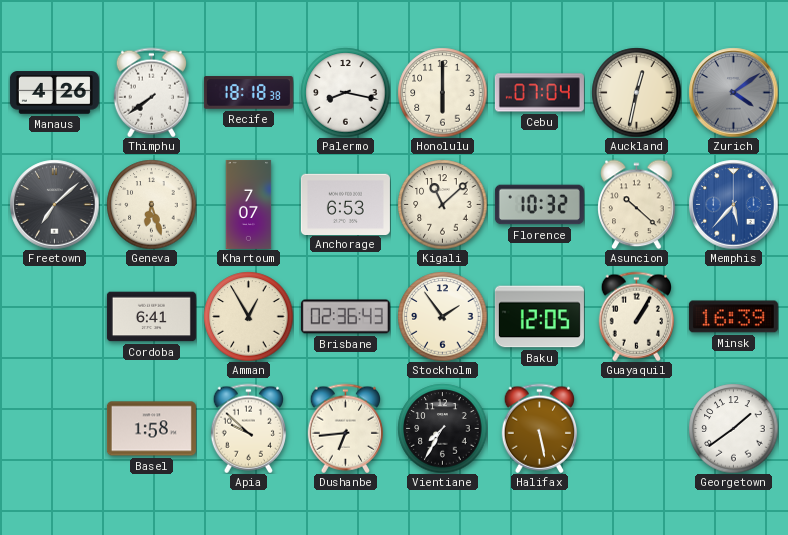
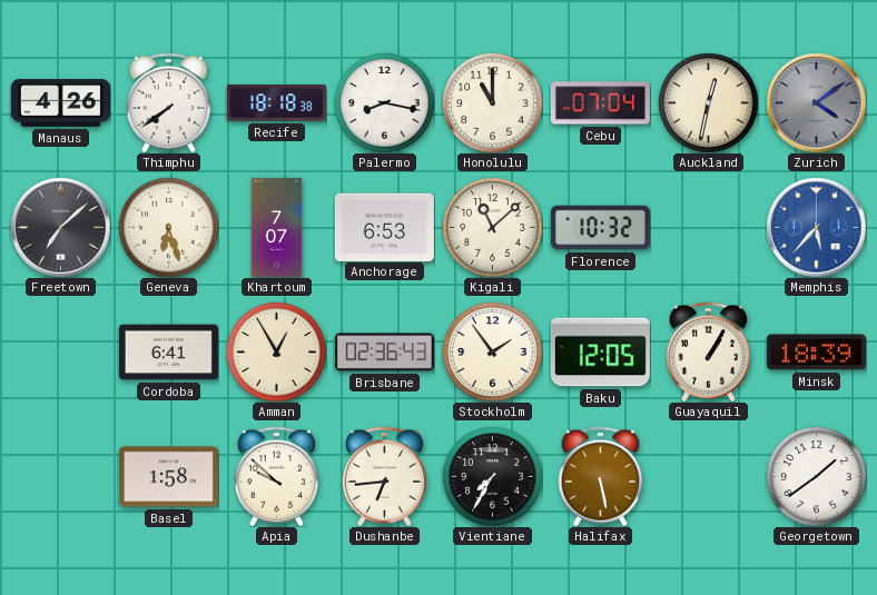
Honolulu: 6:00 -> 11:00
Asuncion: 10:22 -> none
Minsk: 16:39 -> 18:39
